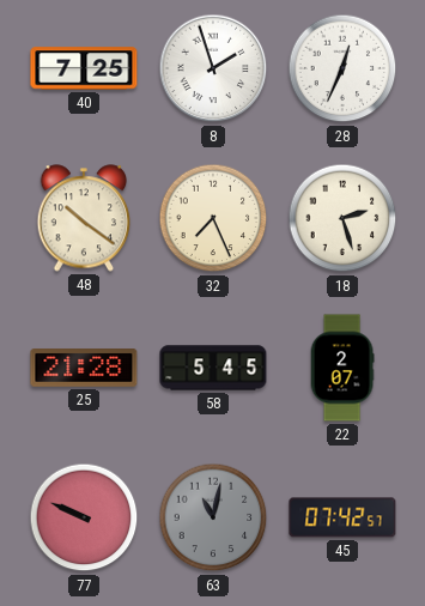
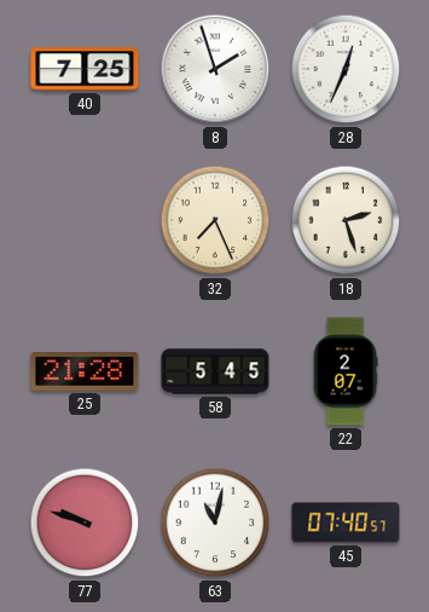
48: 10:21 -> none
77: 9:49 -> 9:48
63 dial: grey -> white
45: 07:42 -> 07:40
